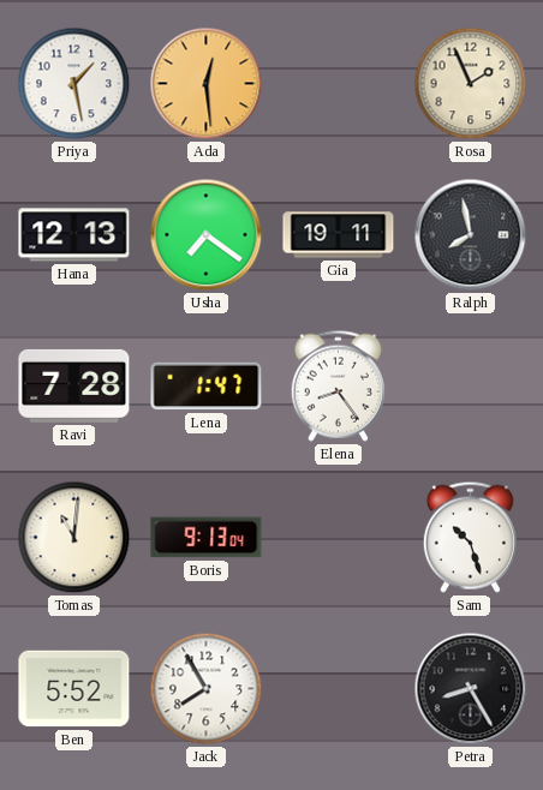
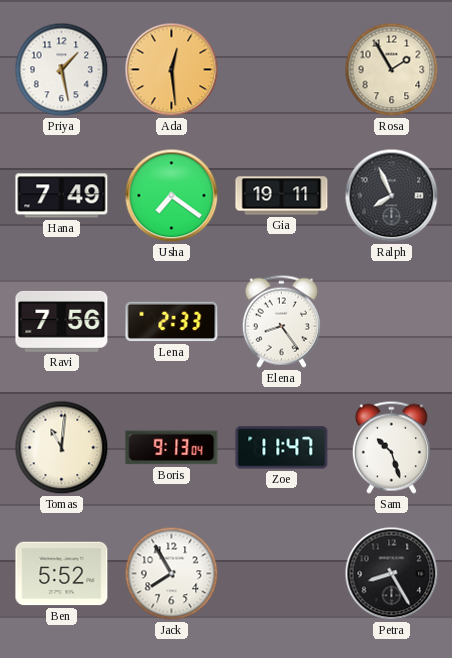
Rosa: 1:56 -> 1:55
Hana: 12:13 -> 7:49
Ralph: 7:58 -> 7:56
Ravi: 7:28 -> 7:56
Lena: 1:47 -> 2:33
Zoe: none -> 11:47
